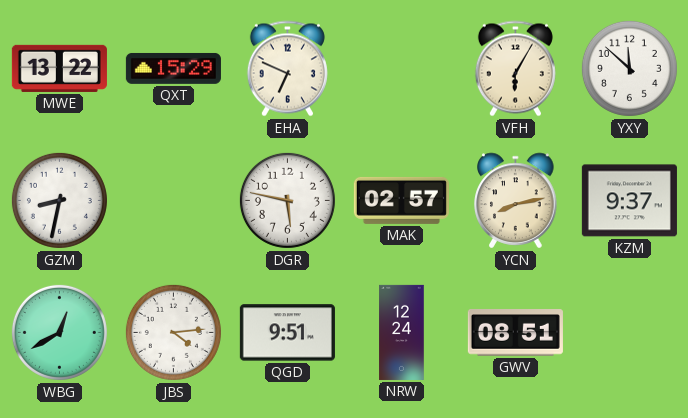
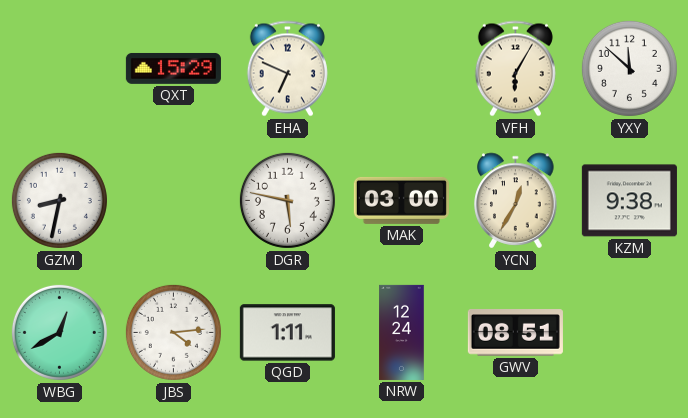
MWE: 13:22 -> none
MAK: 02:57 -> 03:00
YCN: 8:13 -> 12:35
KZM: 9:37 -> 9:38
QGD: 9:51 -> 1:11
